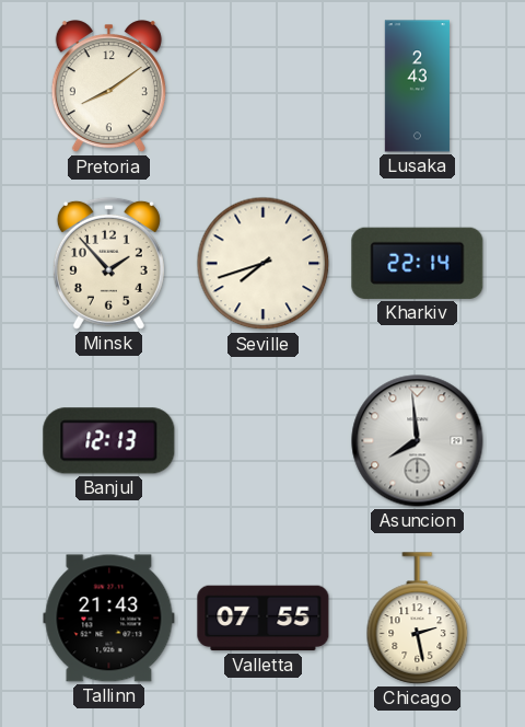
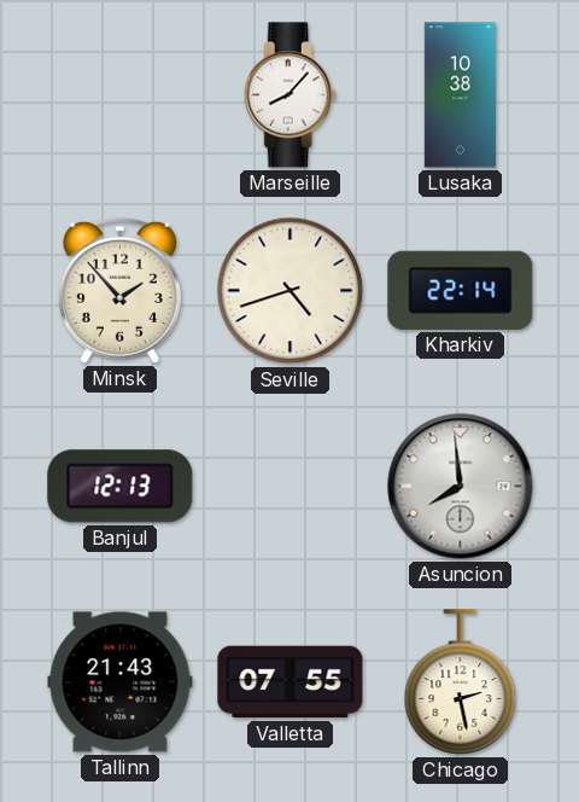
Pretoria: 8:09 -> none
Marseille: none -> 8:07
Lusaka: 2:43 -> 10:38
Seville: 7:42 -> 4:42
